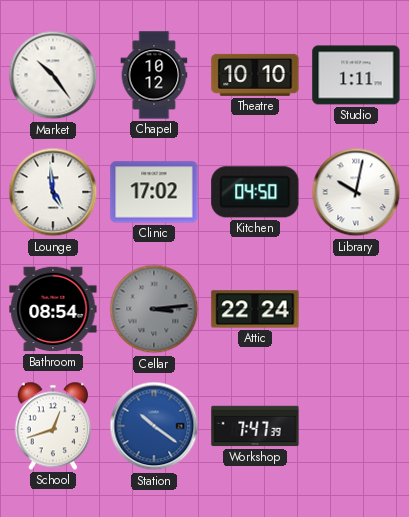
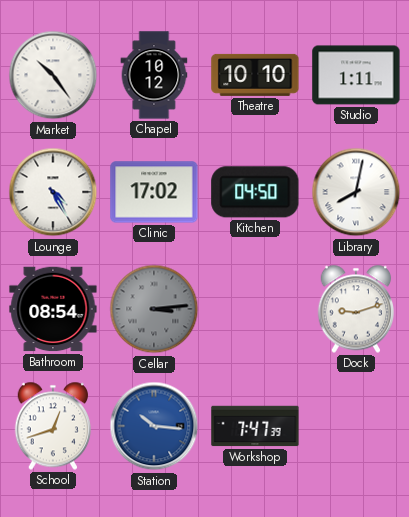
Lounge: 4:59 -> 4:25
Library: 10:02 -> 8:02
Attic: 22:24 -> none
Dock: none -> 9:12
Station: 10:21 -> 10:16
